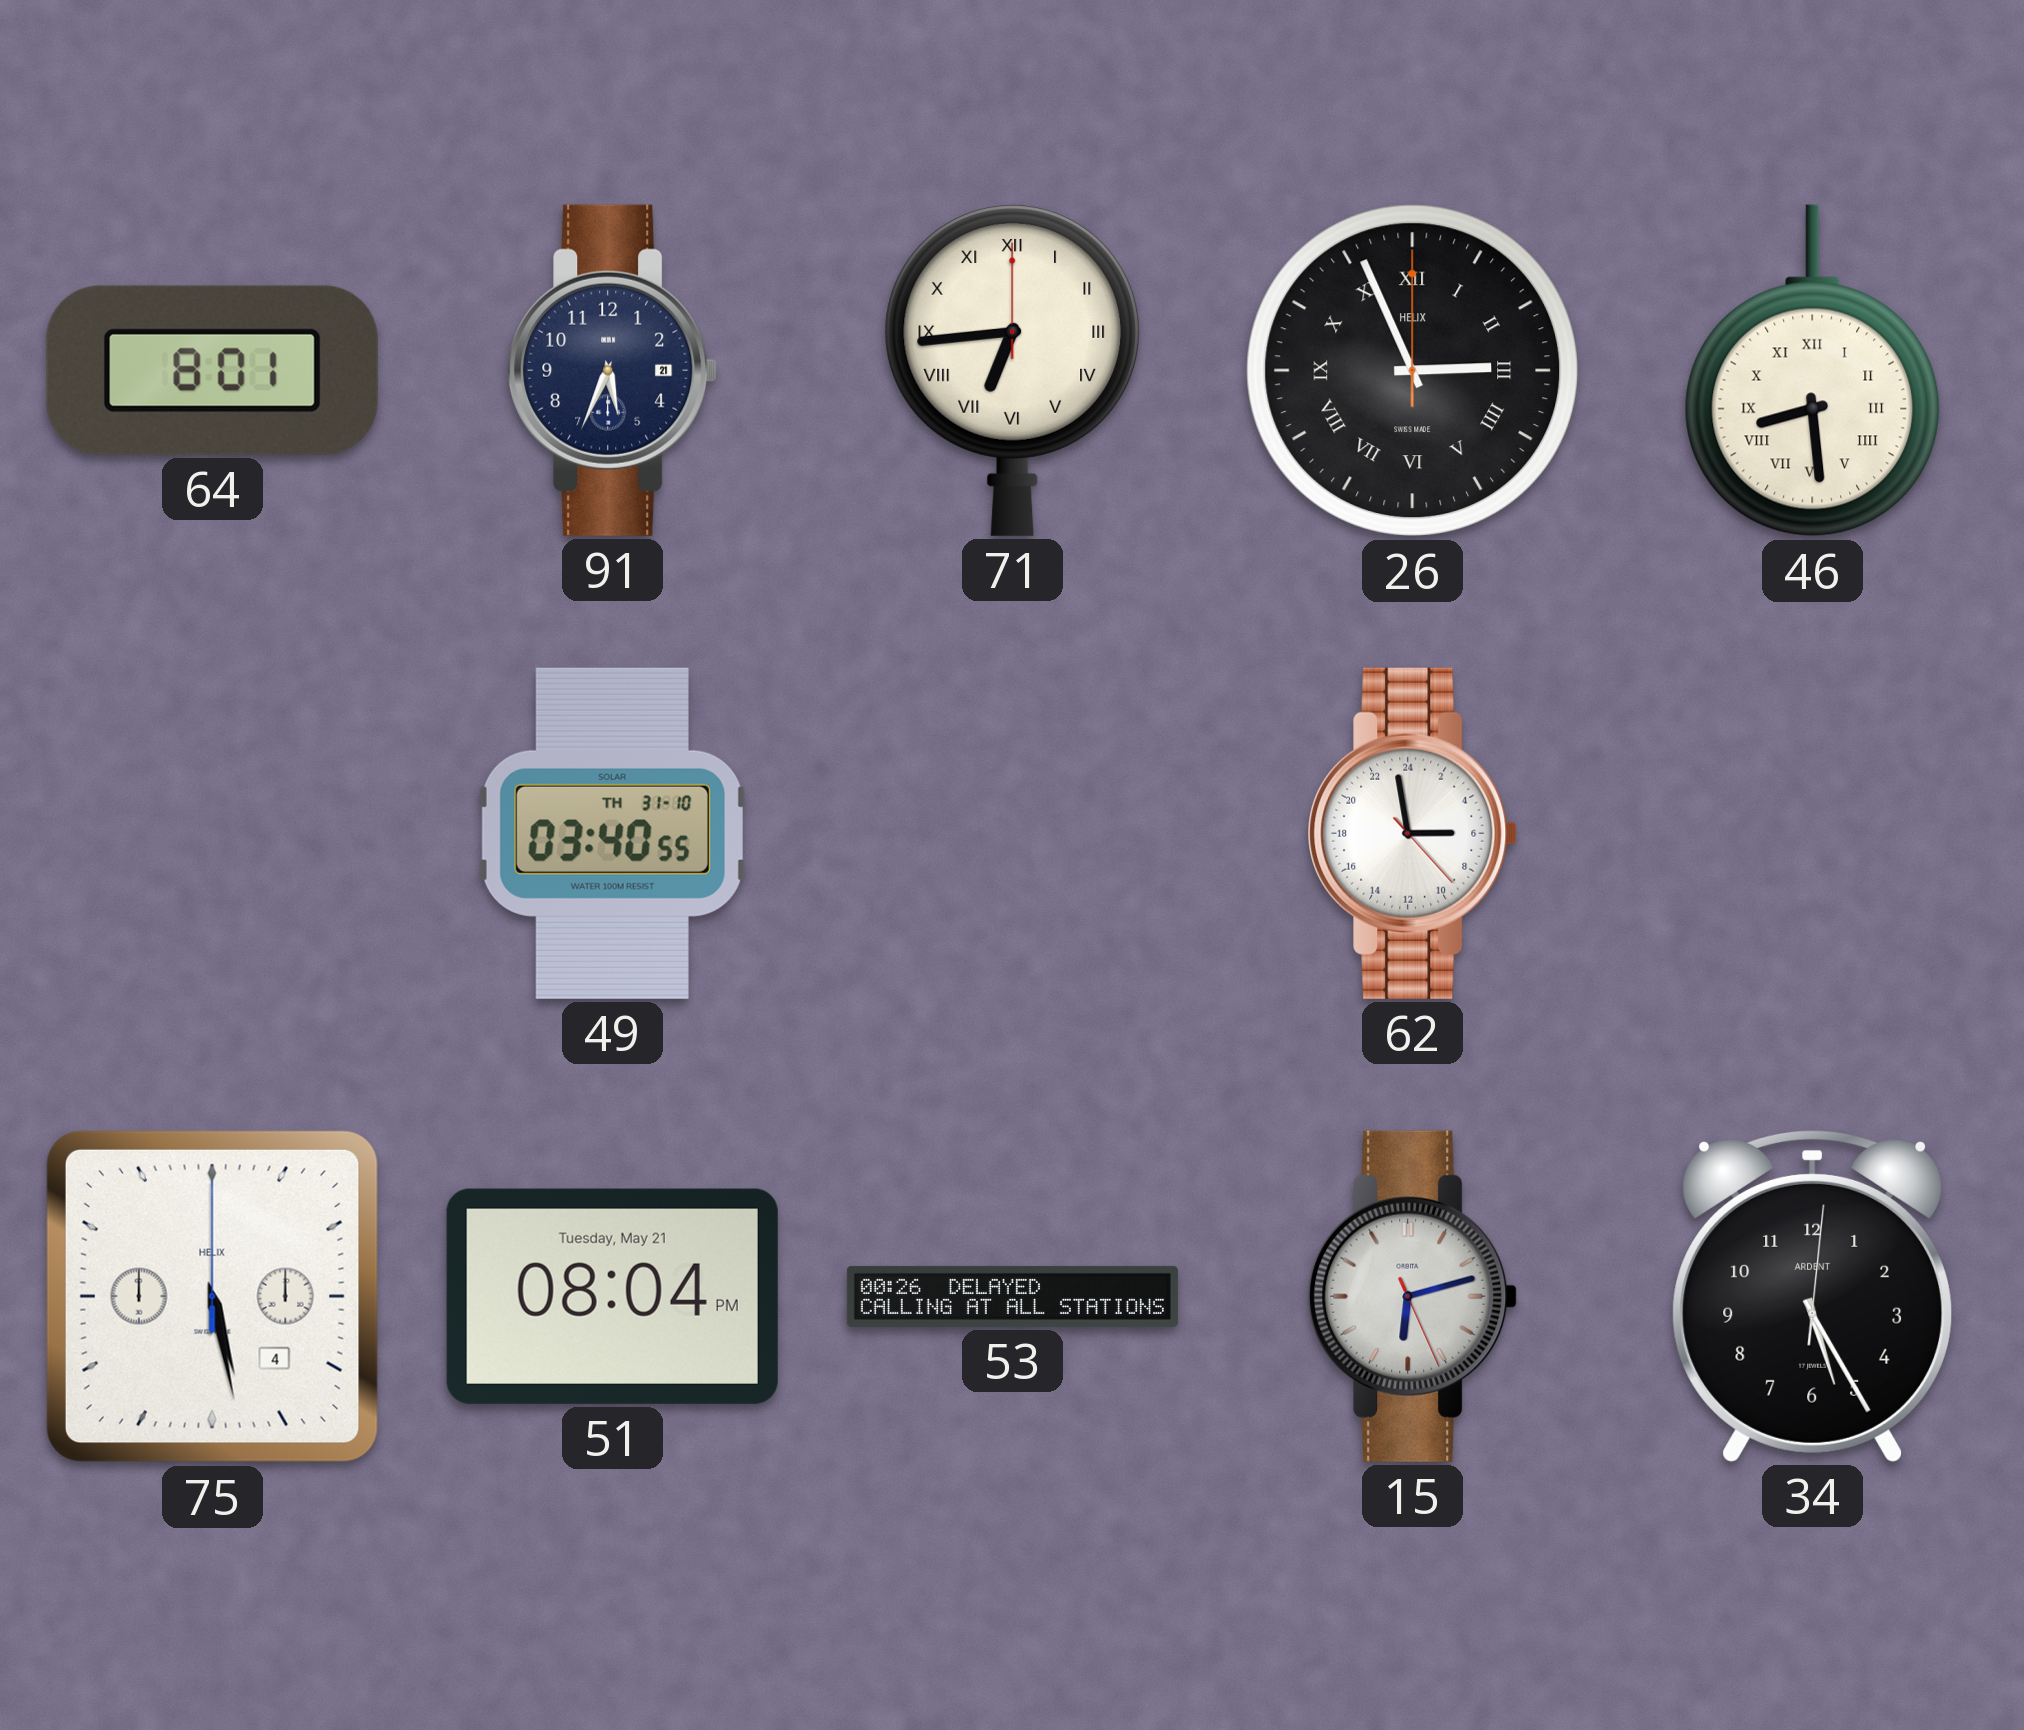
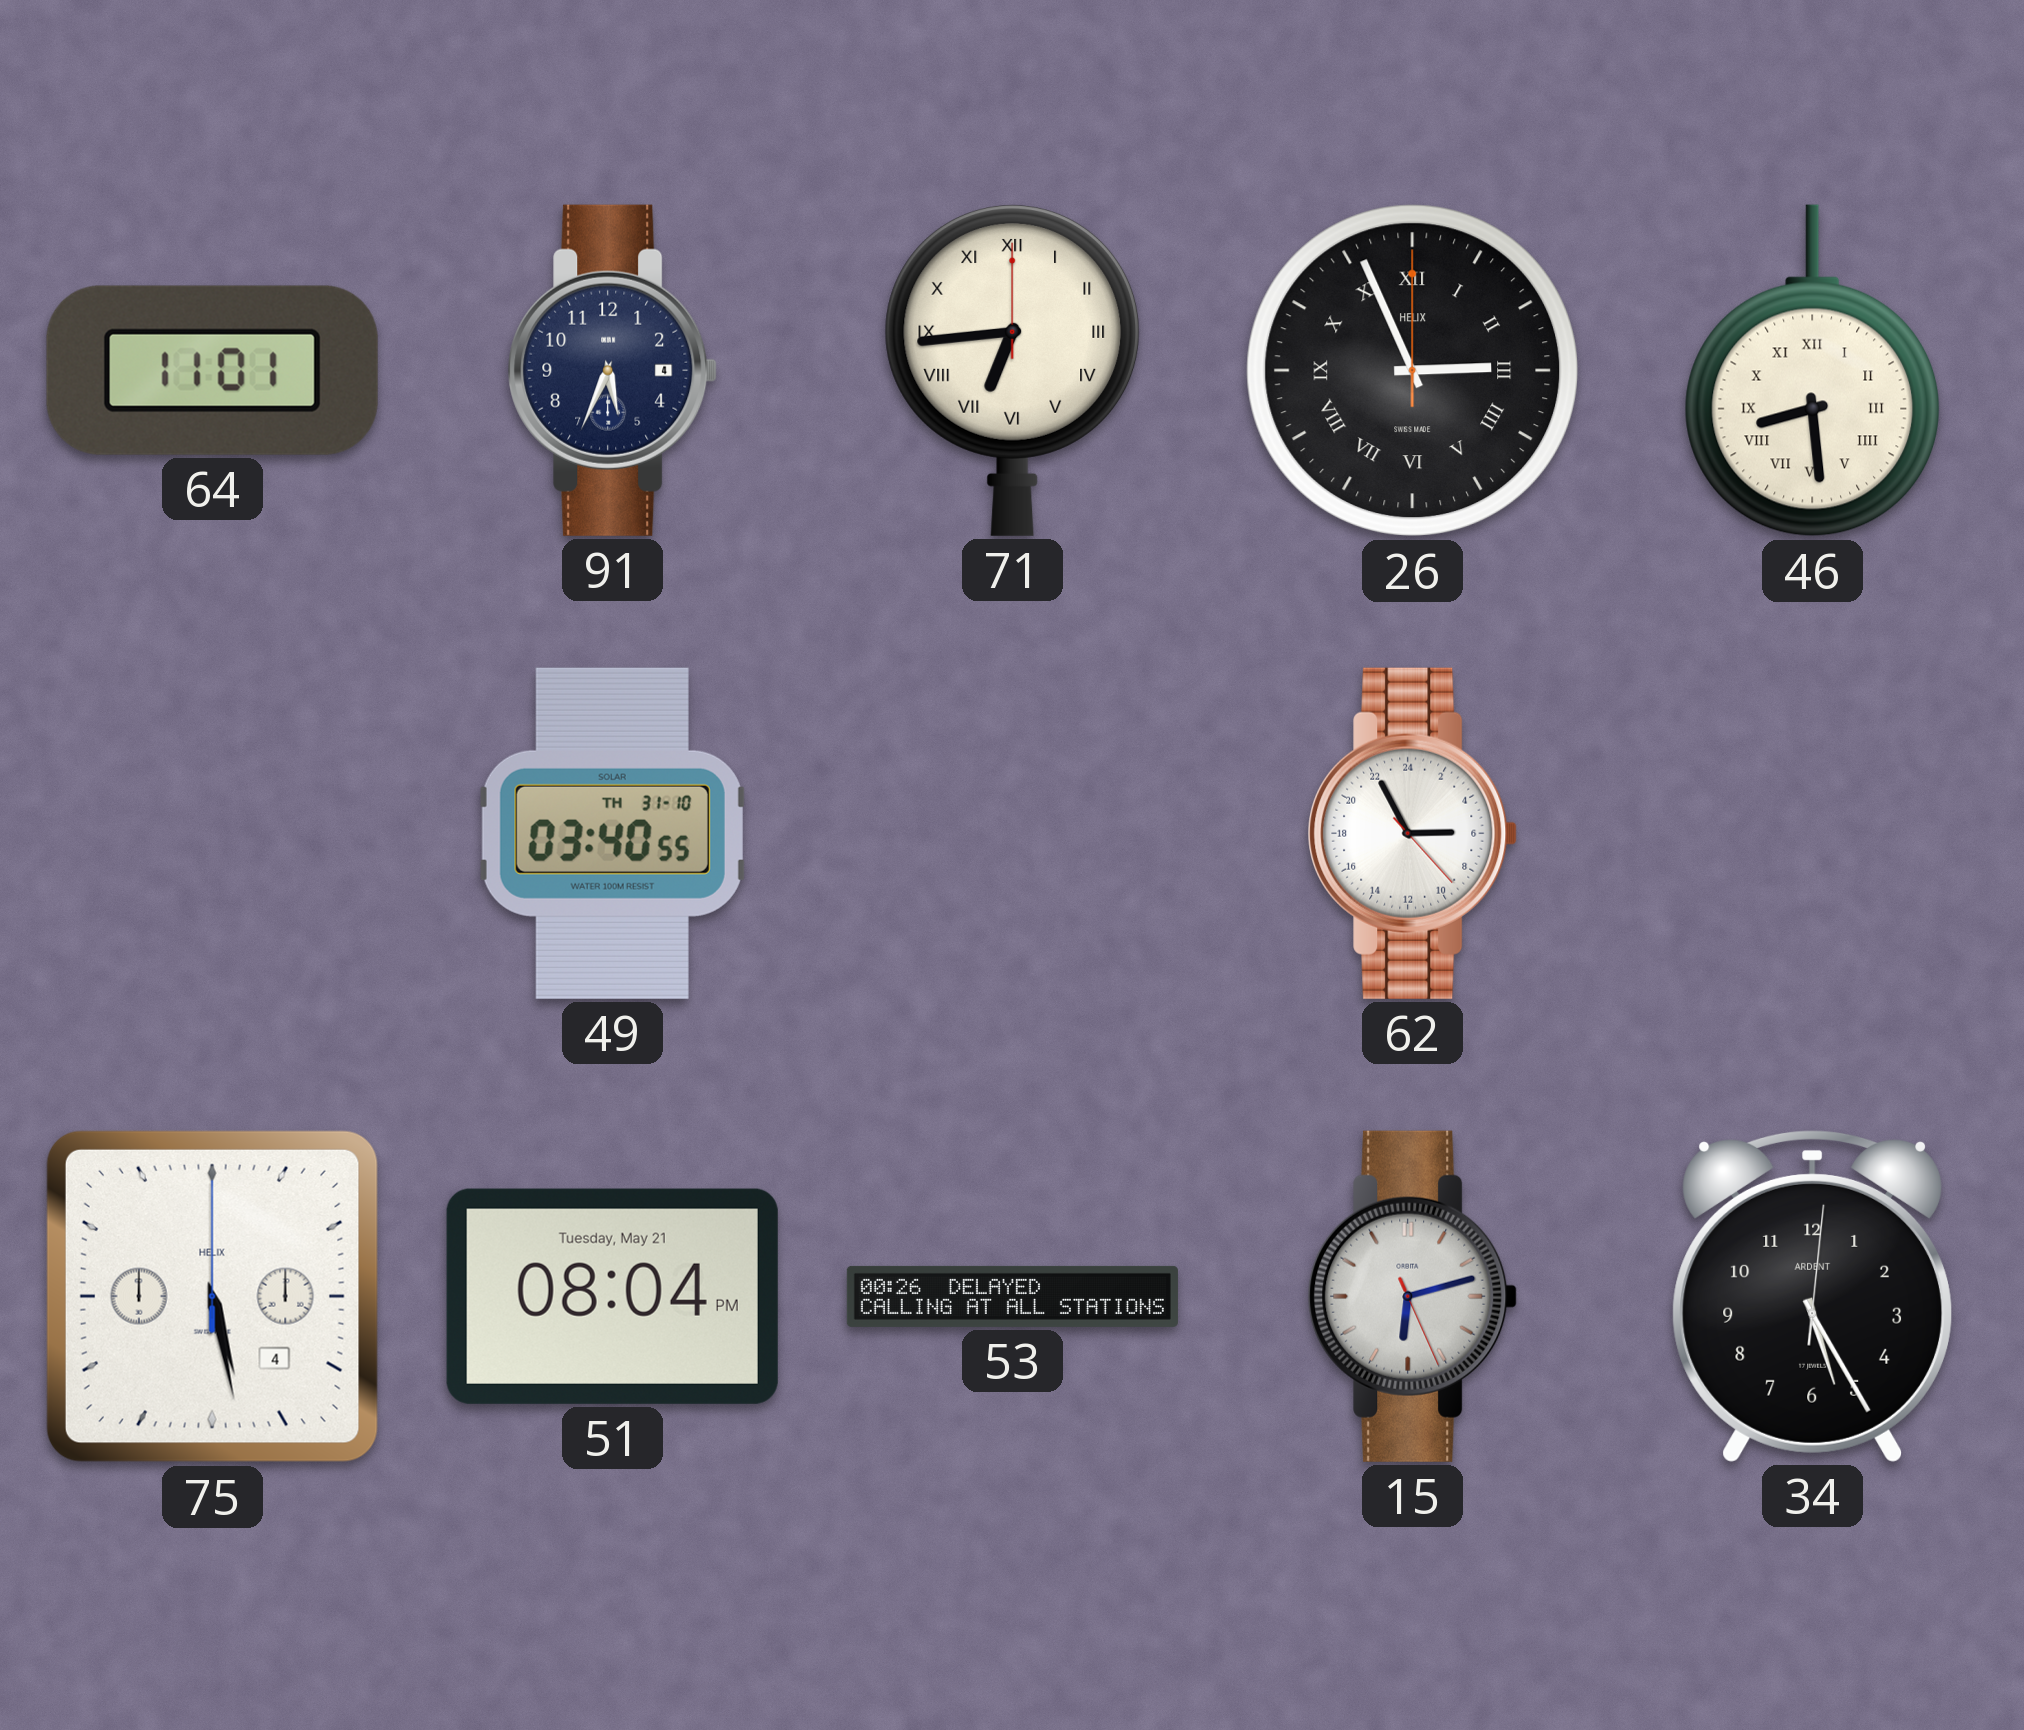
64: 8:01 -> 11:01
91 date: 21 -> 4
62: 5:58 -> 5:55
